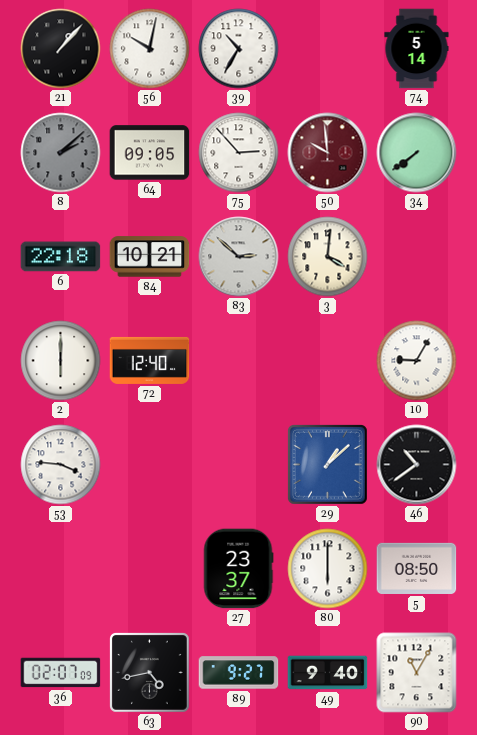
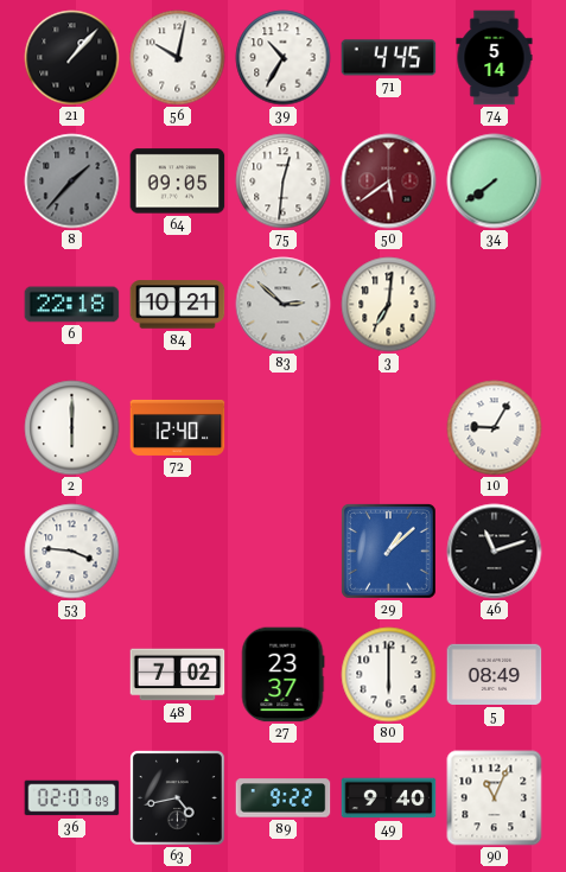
71: none -> 4:45
8: 2:08 -> 1:37
75: 2:53 -> 12:31
50: 9:59 -> 5:39
3: 4:01 -> 7:01
46: 10:39 -> 11:12
48: none -> 7:02
5: 08:50 -> 08:49
89: 9:27 -> 9:22
90: 11:05 -> 11:04
